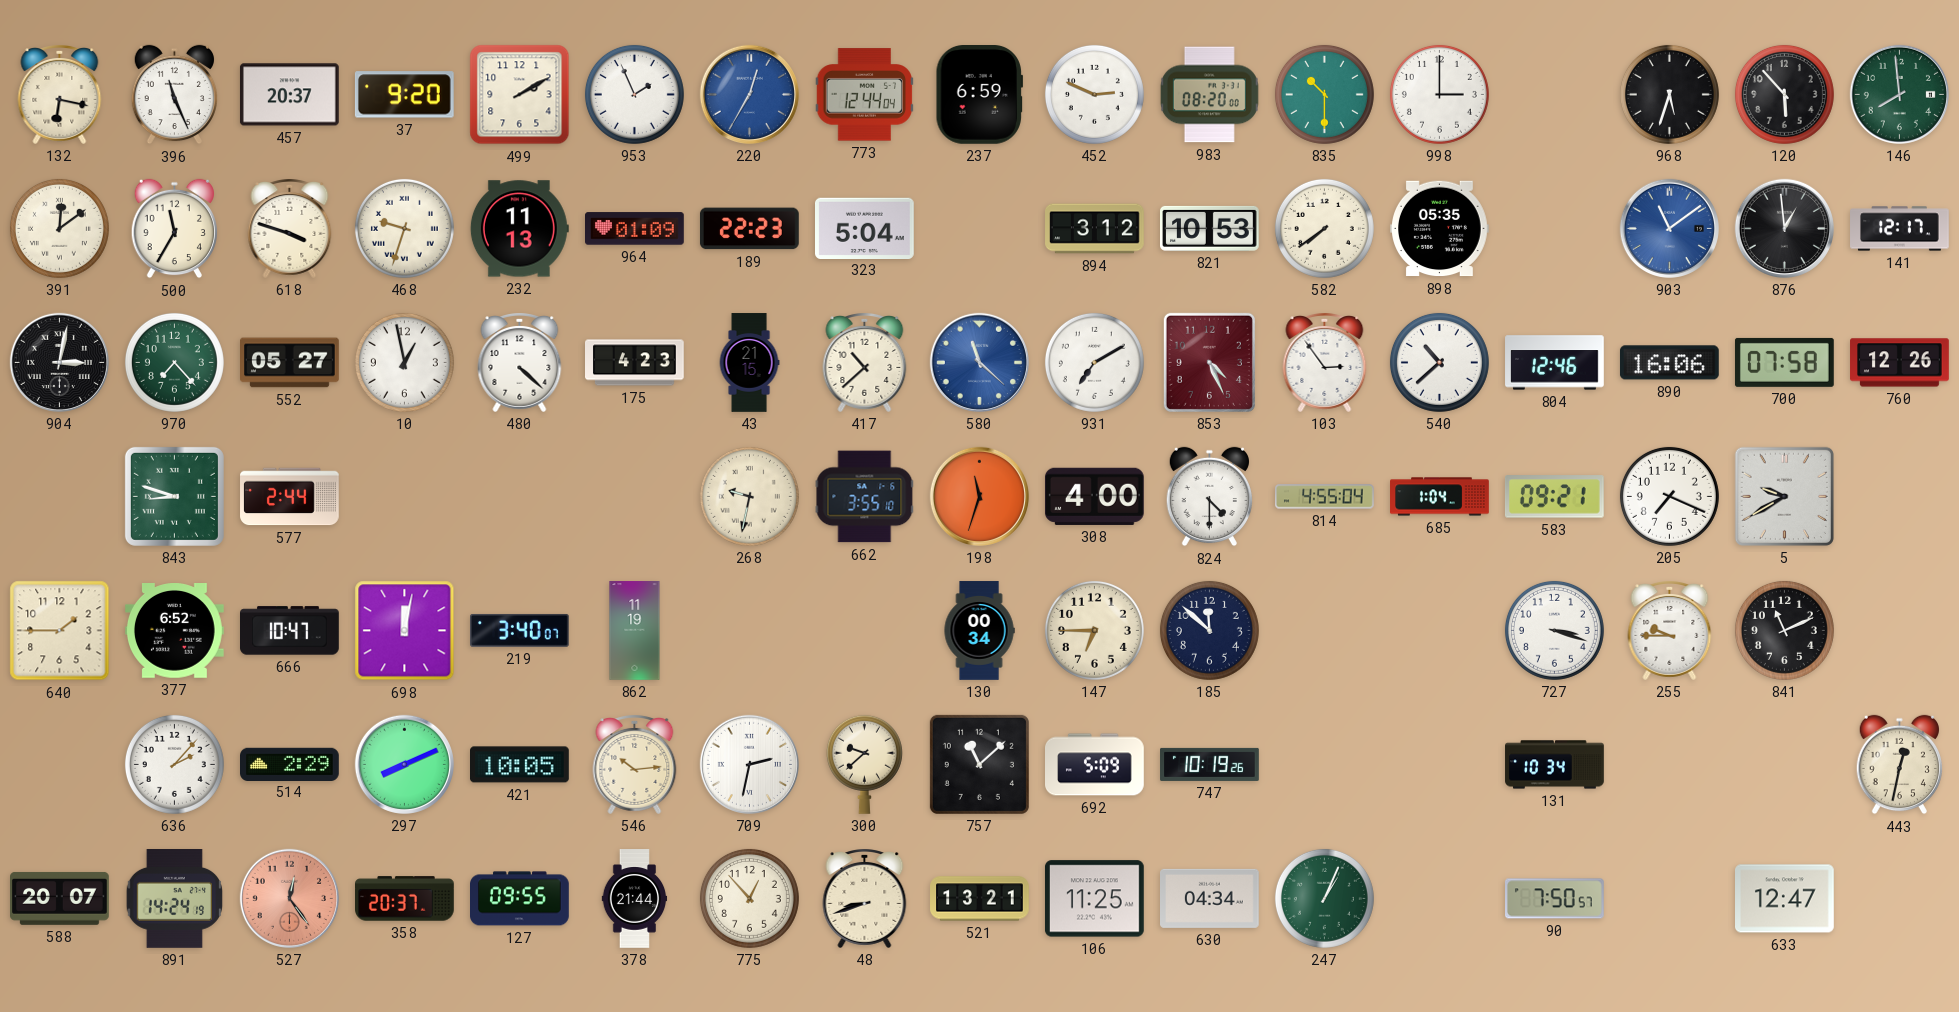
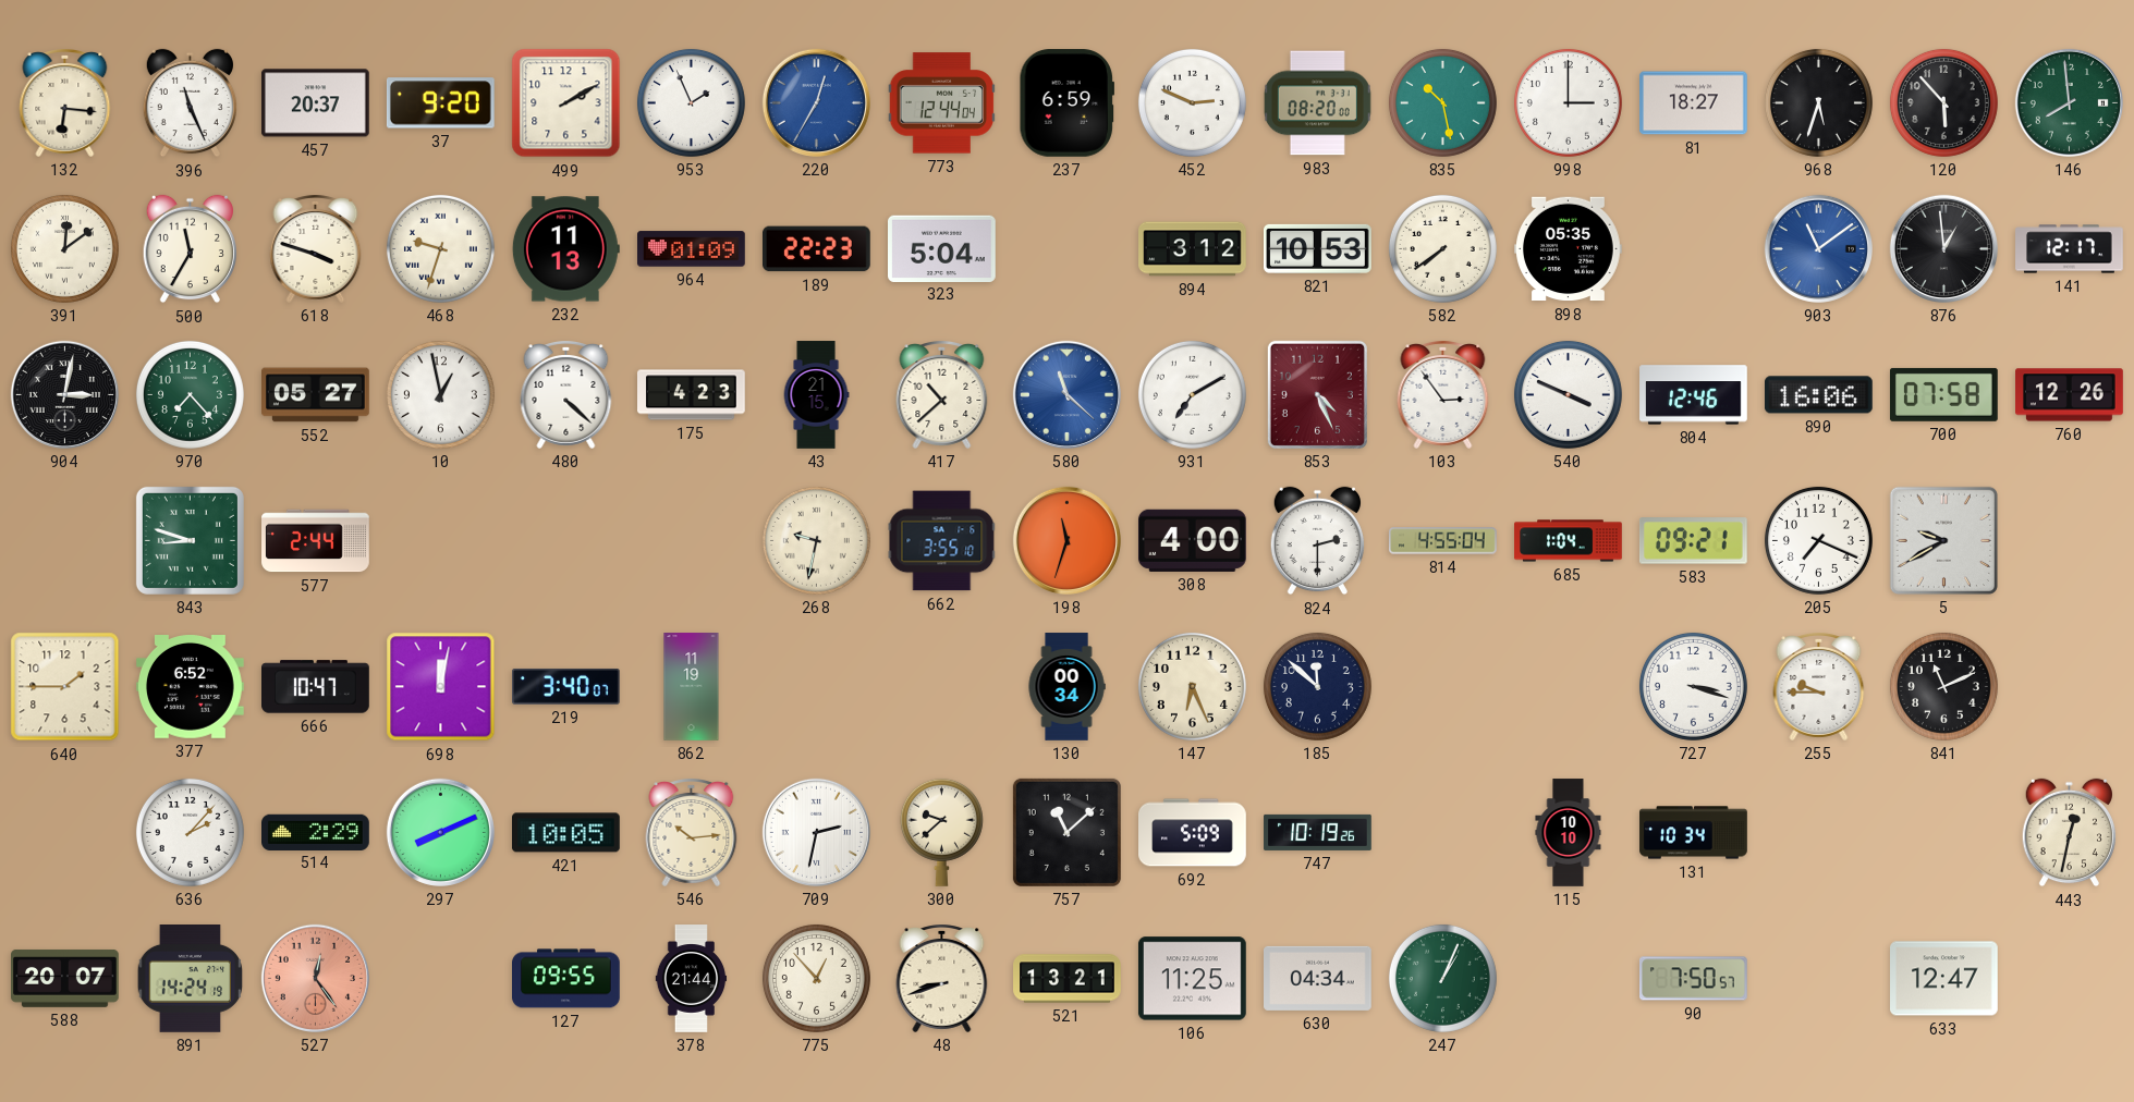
132: 6:17 -> 6:16
835: 10:30 -> 10:28
81: none -> 18:27
540: 10:38 -> 3:49
824: 4:30 -> 2:30
147: 6:45 -> 6:26
115: none -> 10:10
358: 20:37 -> none
